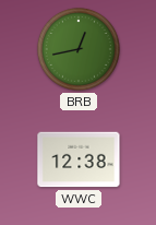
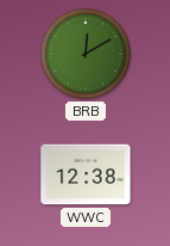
BRB: 12:43 -> 12:10
